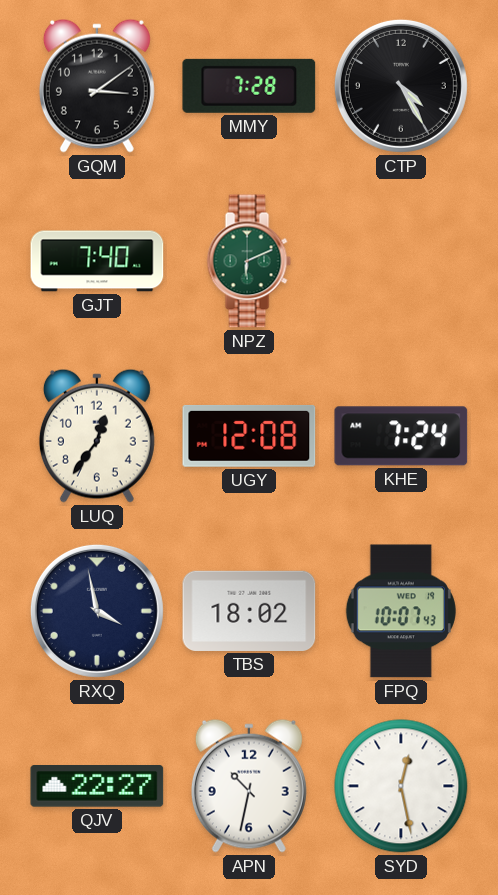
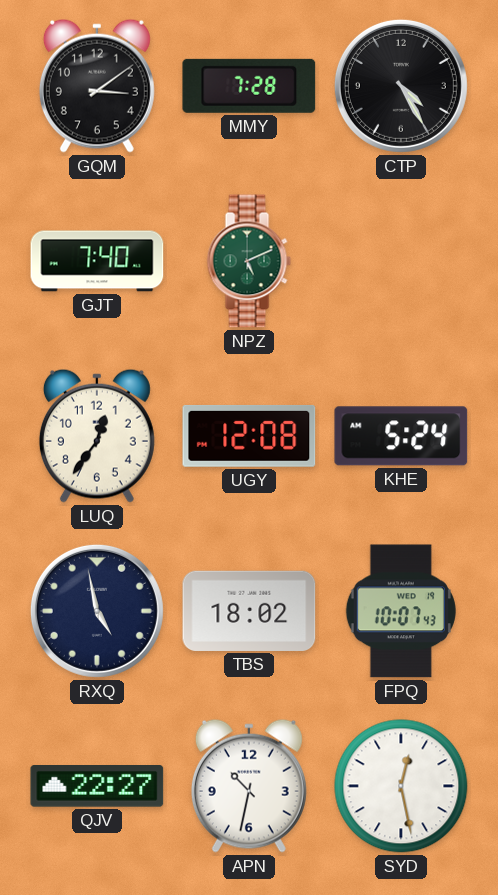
NPZ: 6:11 -> 5:11
KHE: 7:24 -> 5:24
RXQ: 3:58 -> 4:58
